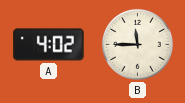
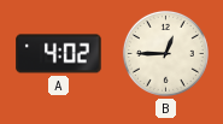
B: 11:45 -> 12:45
